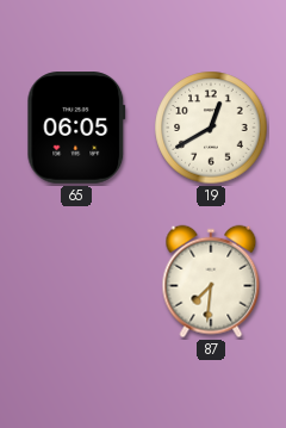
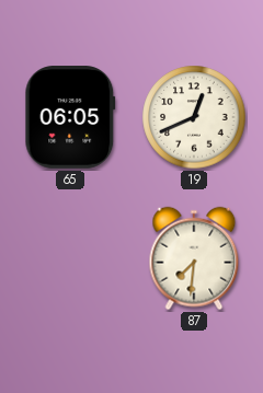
19: 12:40 -> 12:41
